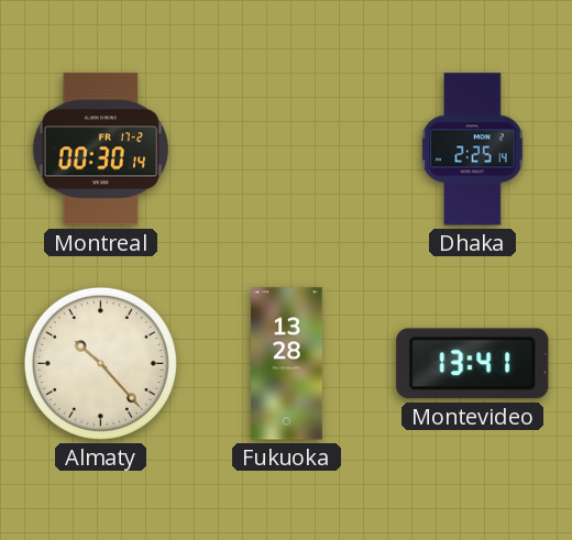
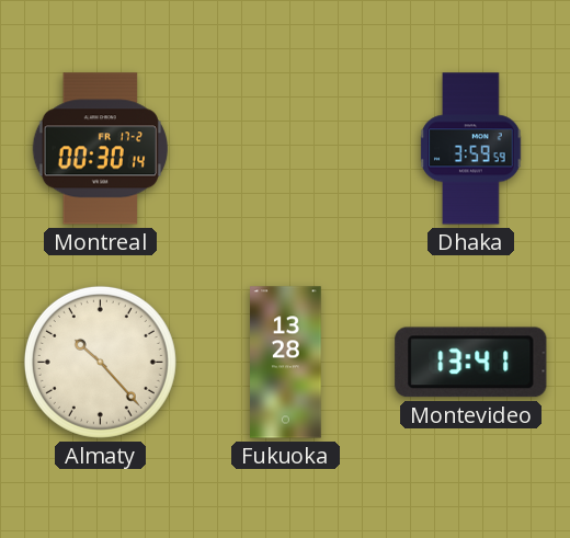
Dhaka: 2:25 -> 3:59
